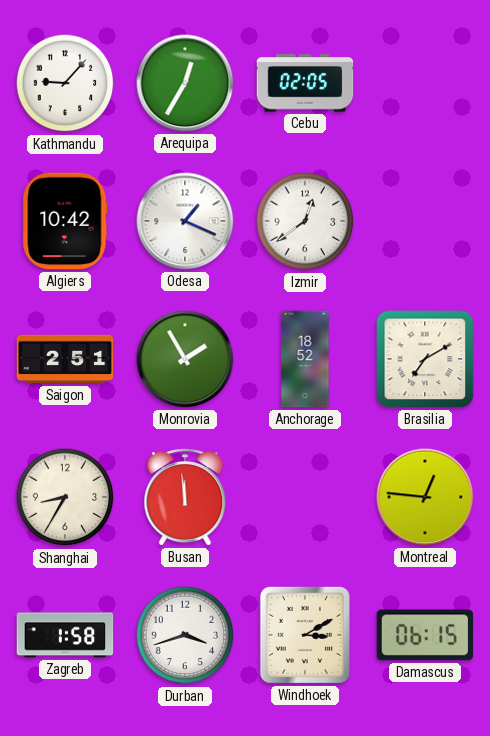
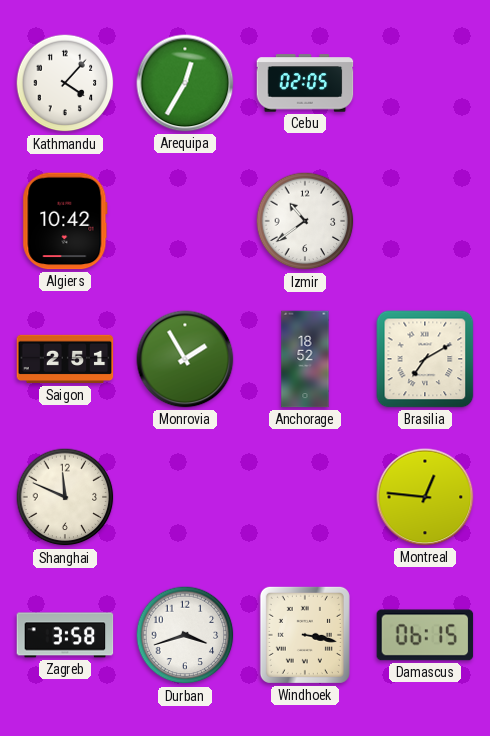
Kathmandu: 9:07 -> 4:07
Odesa: 1:19 -> none
Izmir: 12:39 -> 10:39
Shanghai: 8:35 -> 11:49
Busan: 11:59 -> none
Zagreb: 1:58 -> 3:58
Windhoek: 3:10 -> 3:17
